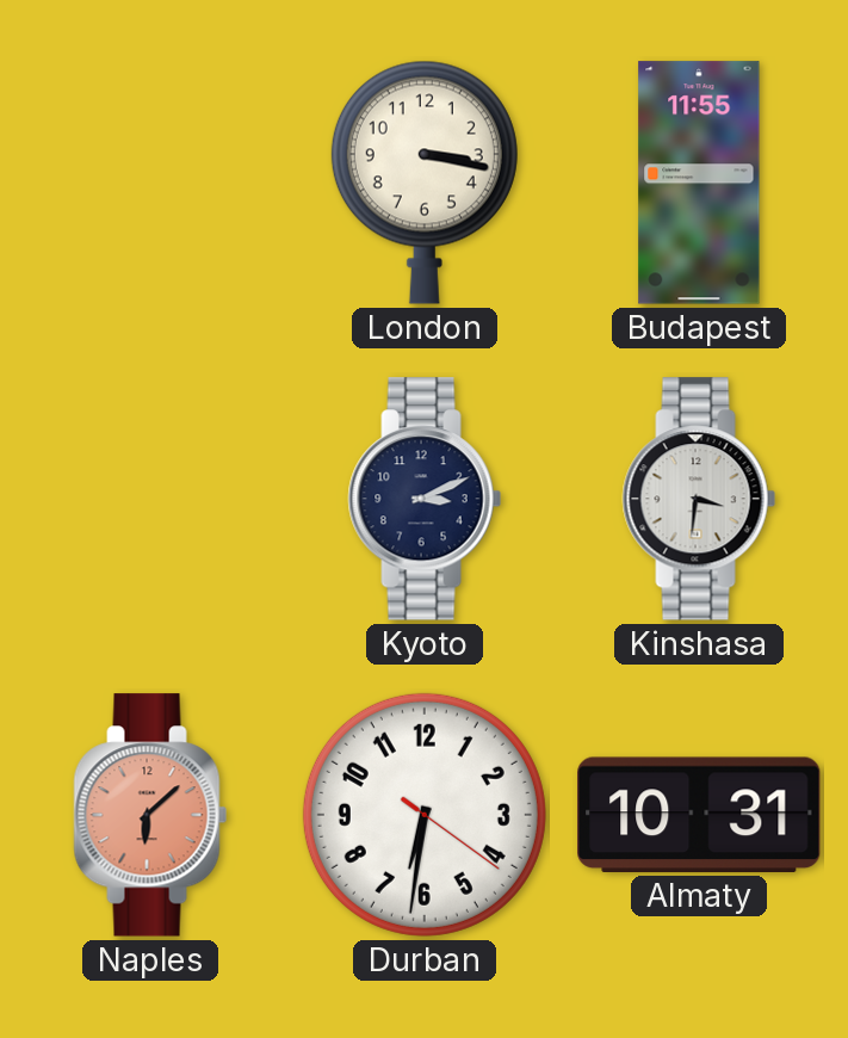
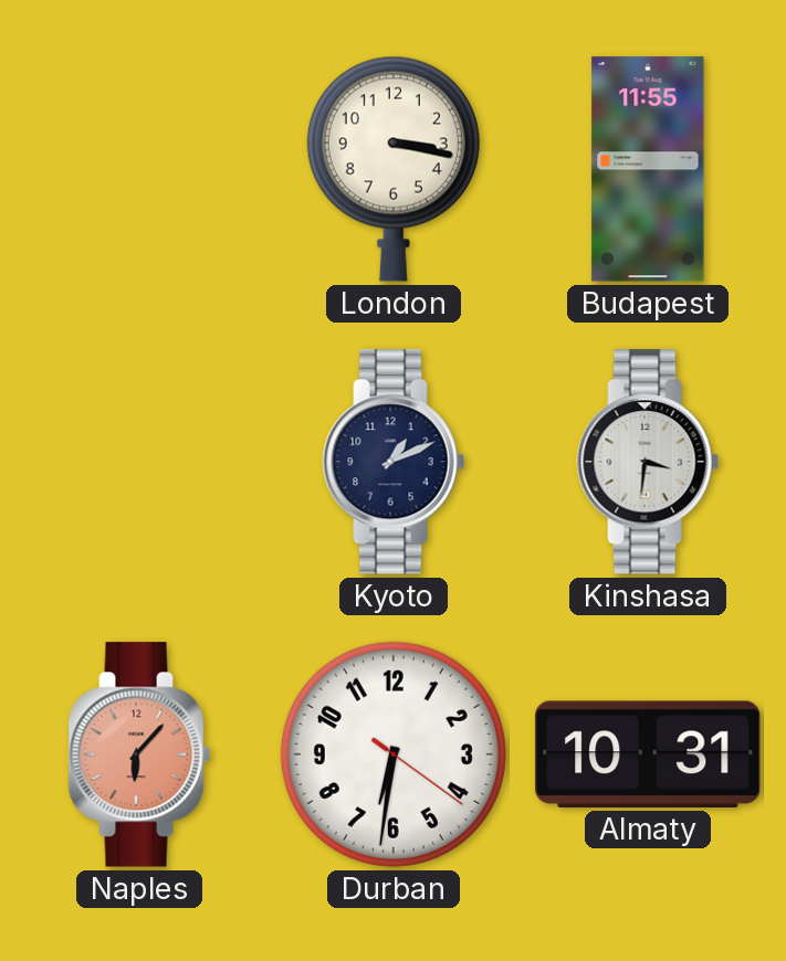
Kyoto: 3:11 -> 1:11
Naples: 6:08 -> 6:07
